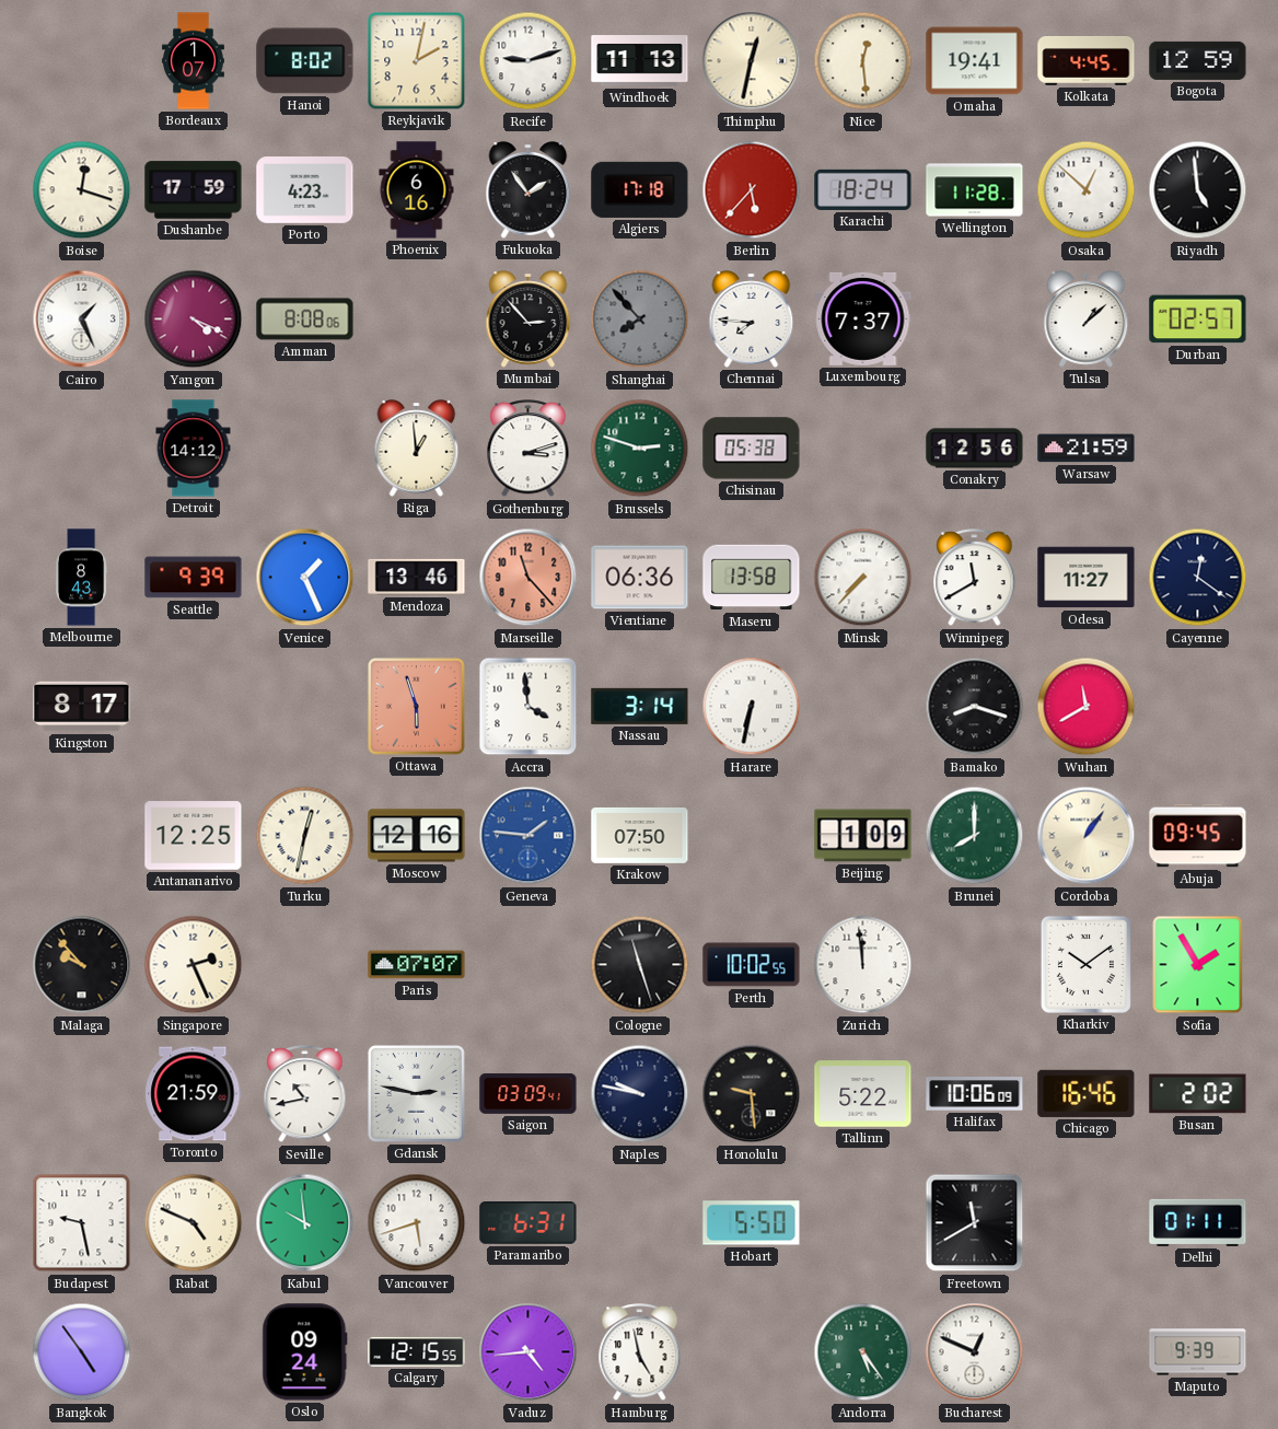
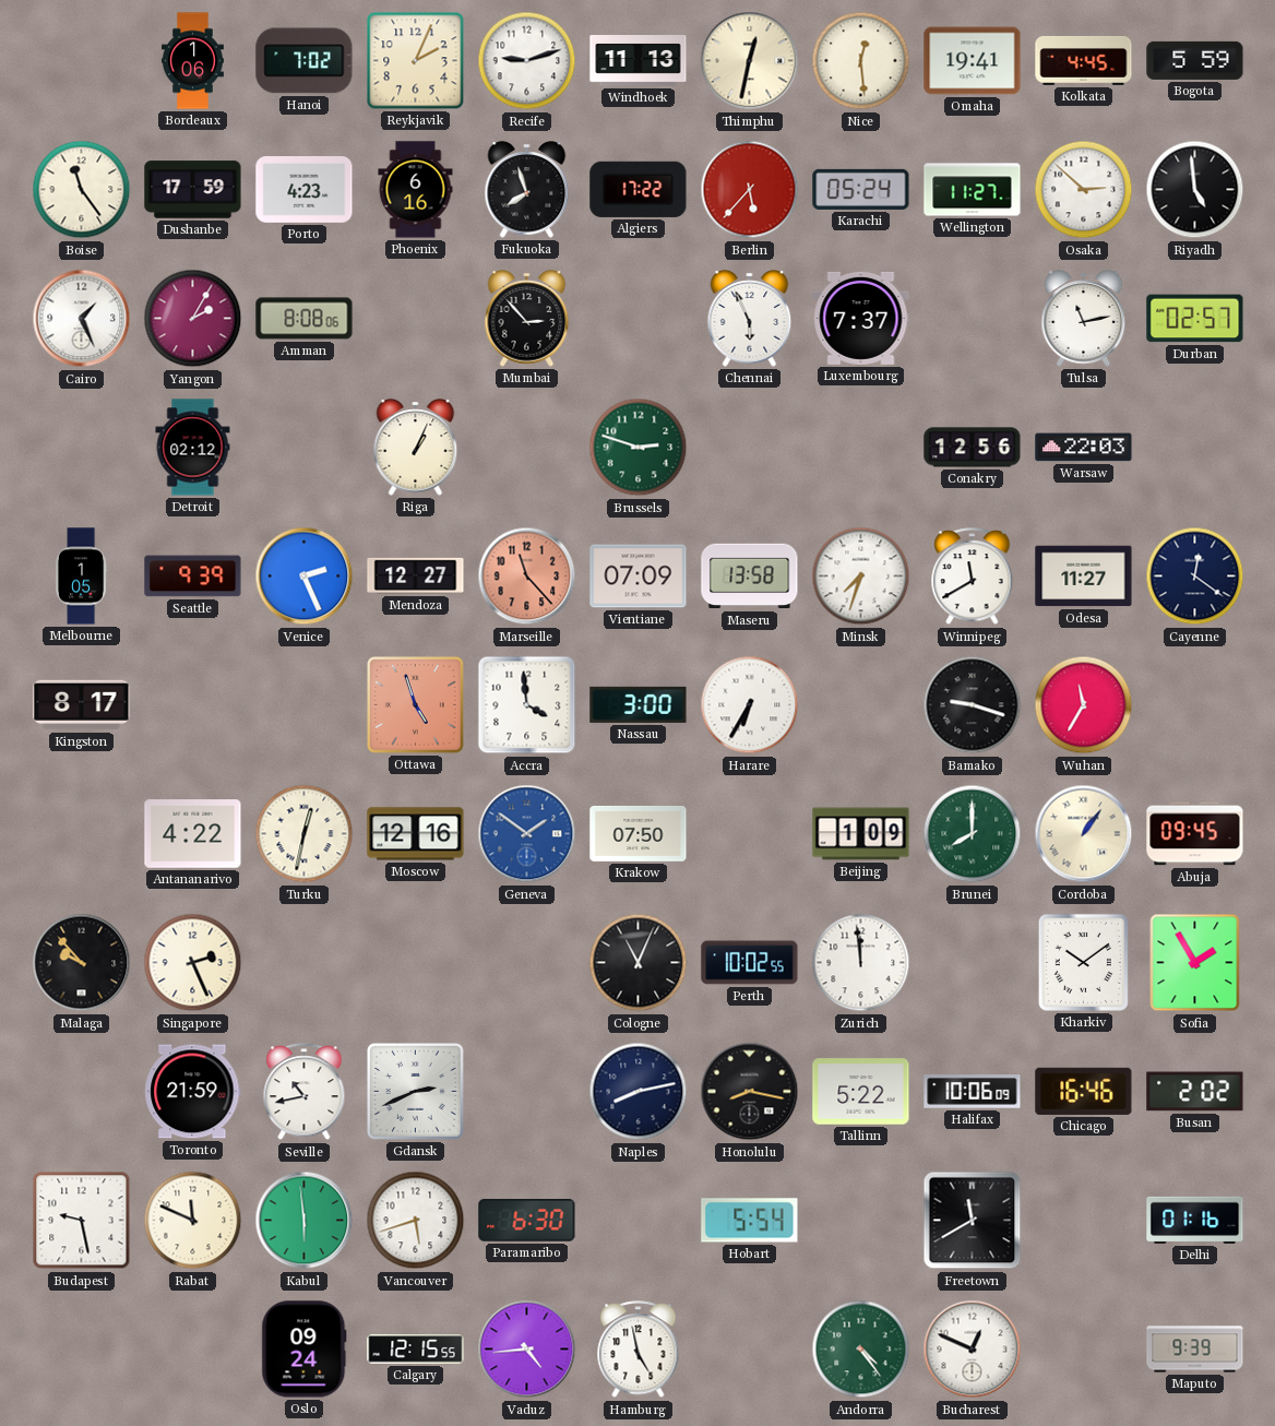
Bordeaux: 1:07 -> 1:06
Hanoi: 8:02 -> 7:02
Reykjavik: 2:02 -> 2:04
Bogota: 12:59 -> 5:59
Boise: 12:18 -> 11:24
Fukuoka: 1:54 -> 7:57
Algiers: 17:18 -> 17:22
Karachi: 18:24 -> 05:24
Wellington: 11:28 -> 11:27
Osaka: 12:52 -> 2:52
Yangon: 4:19 -> 2:05
Shanghai: 7:53 -> none
Chennai: 7:46 -> 5:56
Tulsa: 1:08 -> 11:13
Detroit: 14:12 -> 02:12
Riga: 12:59 -> 1:04
Gothenburg: 3:12 -> none
Chisinau: 05:38 -> none
Warsaw: 21:59 -> 22:03
Melbourne: 8:43 -> 1:05
Venice: 1:26 -> 2:26
Mendoza: 13:46 -> 12:27
Vientiane: 06:36 -> 07:09
Minsk: 7:37 -> 7:33
Ottawa: 5:57 -> 4:57
Nassau: 3:14 -> 3:00
Harare: 6:32 -> 6:35
Bamako: 8:18 -> 9:18
Wuhan: 11:40 -> 11:35
Antananarivo: 12:25 -> 4:22
Geneva: 1:46 -> 1:51
Paris: 07:07 -> none
Cologne: 11:27 -> 11:04
Gdansk: 2:47 -> 2:41
Saigon: 03:09 -> none
Naples: 9:47 -> 8:13
Honolulu: 9:29 -> 8:17
Rabat: 4:49 -> 11:49
Kabul: 9:59 -> 5:59
Paramaribo: 6:31 -> 6:30
Hobart: 5:50 -> 5:54
Delhi: 01:11 -> 01:16
Bangkok: 4:54 -> none
Andorra: 5:24 -> 4:24
